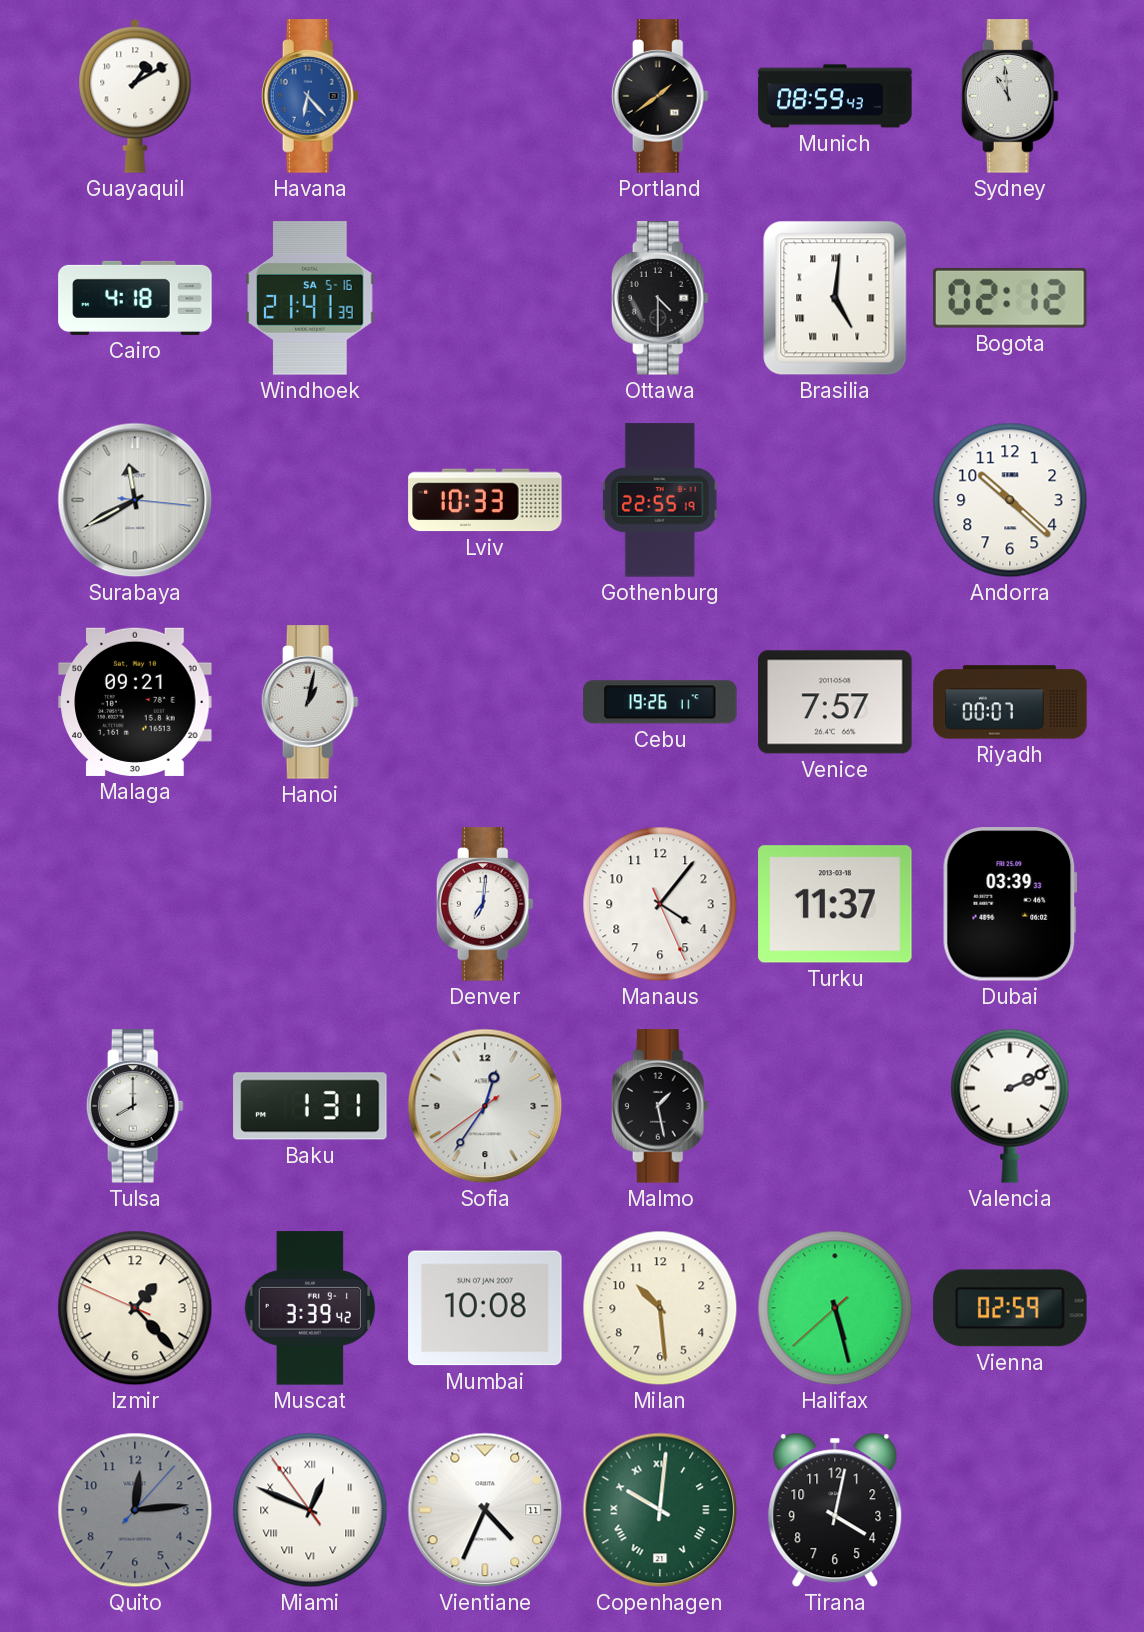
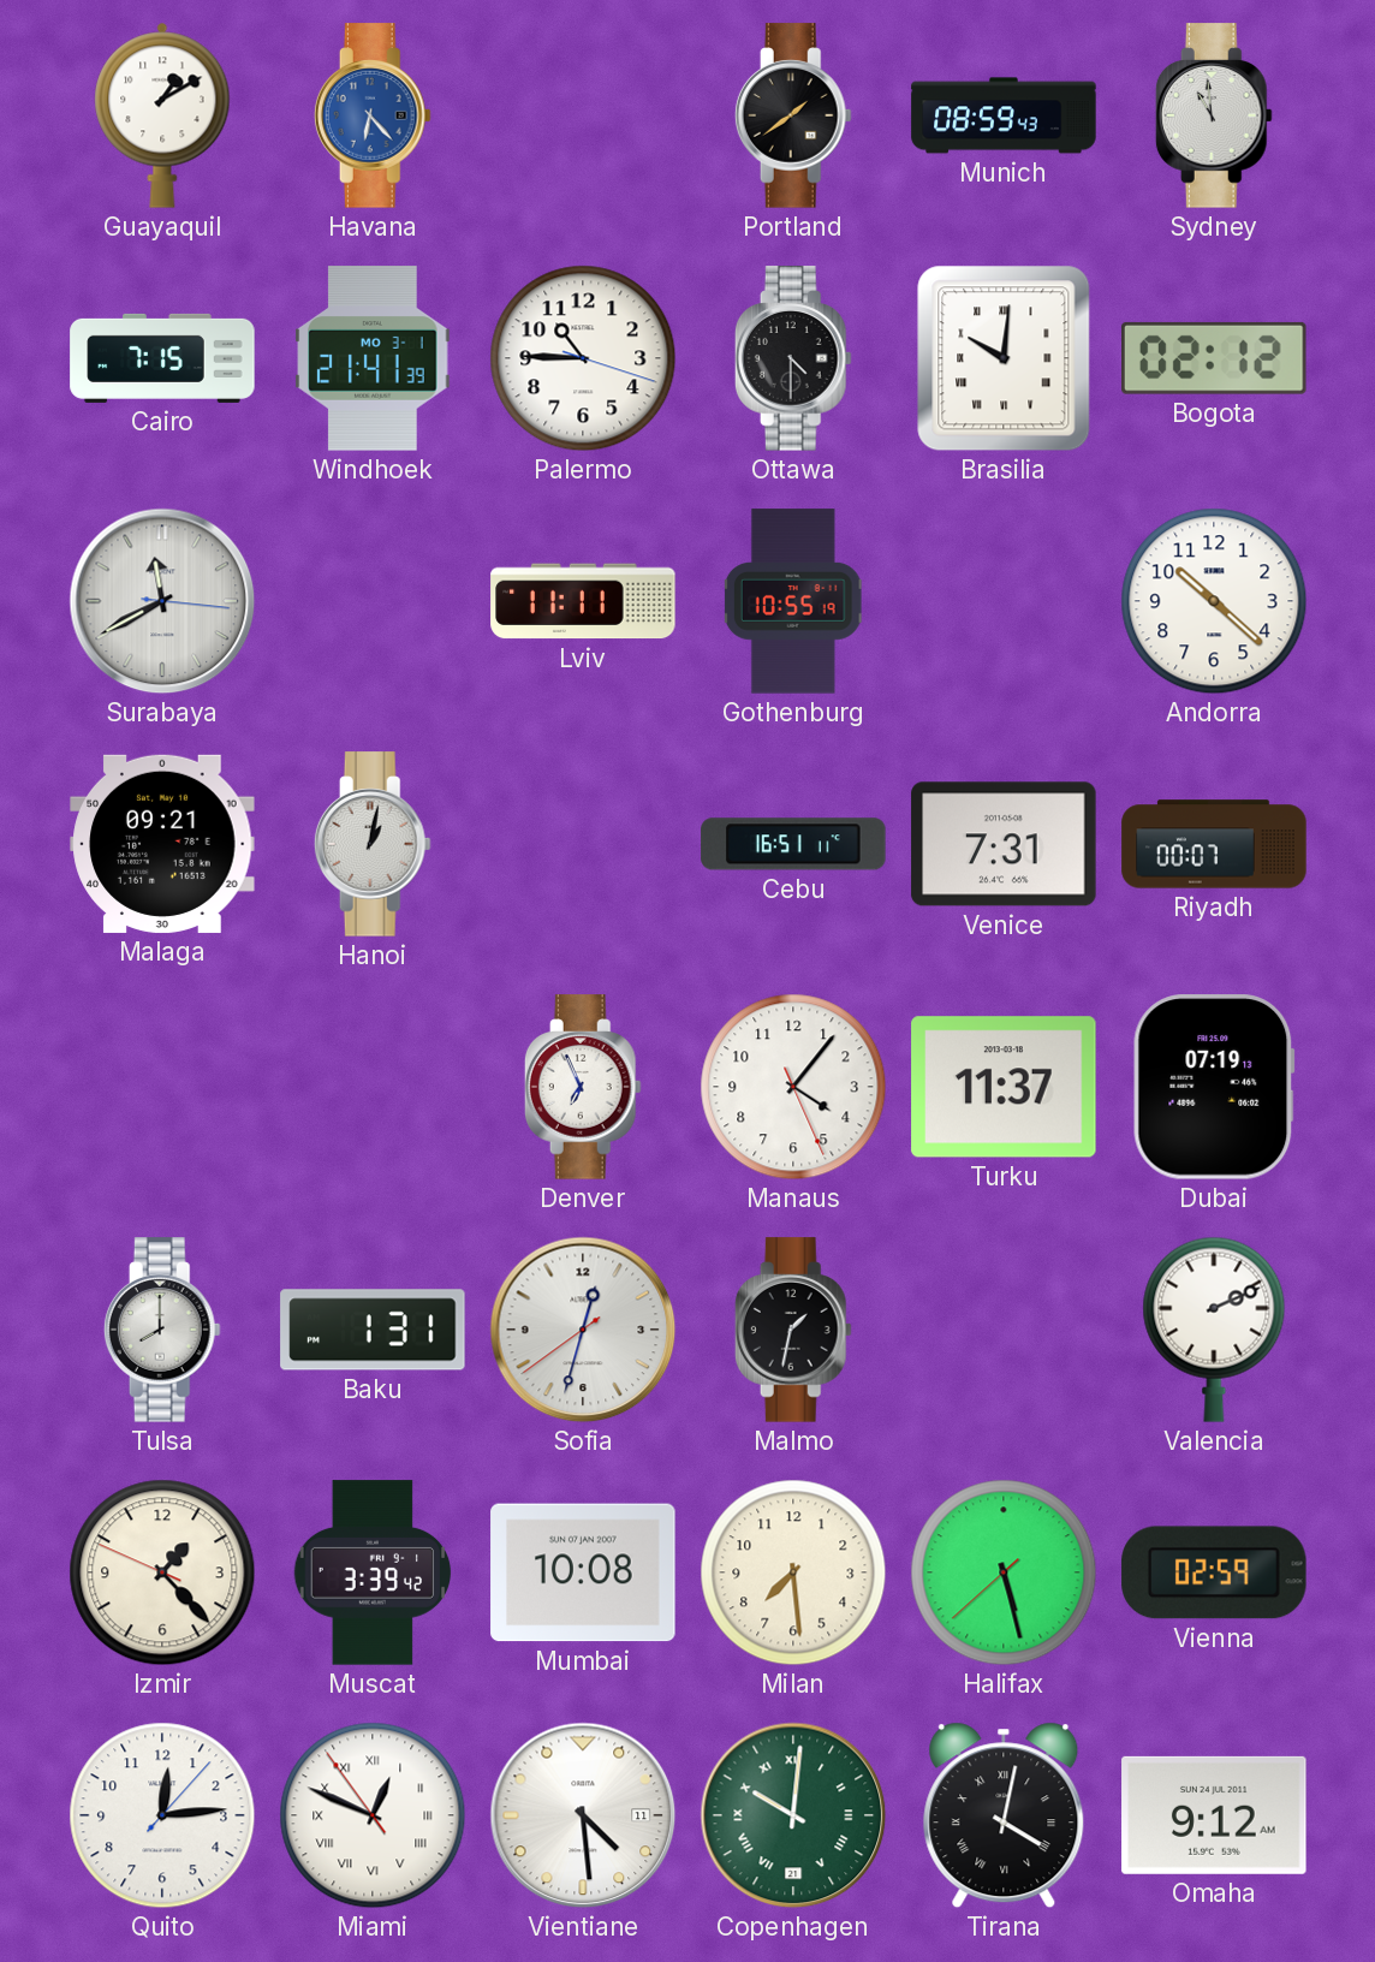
Cairo: 4:18 -> 7:15
Windhoek date: SA 5-16 -> MO 3-1
Palermo: none -> 10:45
Brasilia: 5:01 -> 10:01
Lviv: 10:33 -> 11:11
Gothenburg: 22:55 -> 10:55
Cebu: 19:26 -> 16:51
Venice: 7:57 -> 7:31
Denver: 7:01 -> 6:56
Dubai: 03:39 -> 07:19
Sofia: 12:35 -> 12:32
Malmo: 1:28 -> 1:32
Milan: 10:29 -> 7:29
Quito dial: grey -> white
Vientiane: 4:34 -> 4:29
Tirana numerals: Arabic -> Roman
Omaha: none -> 9:12
